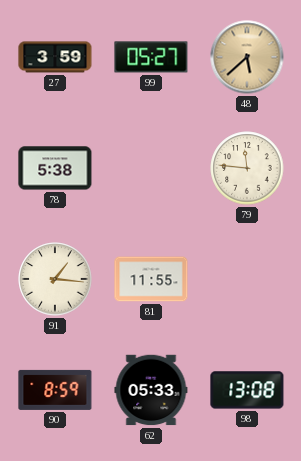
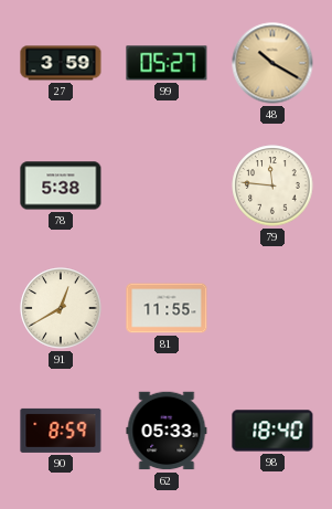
48: 5:38 -> 10:20
91: 1:16 -> 12:40
98: 13:08 -> 18:40
